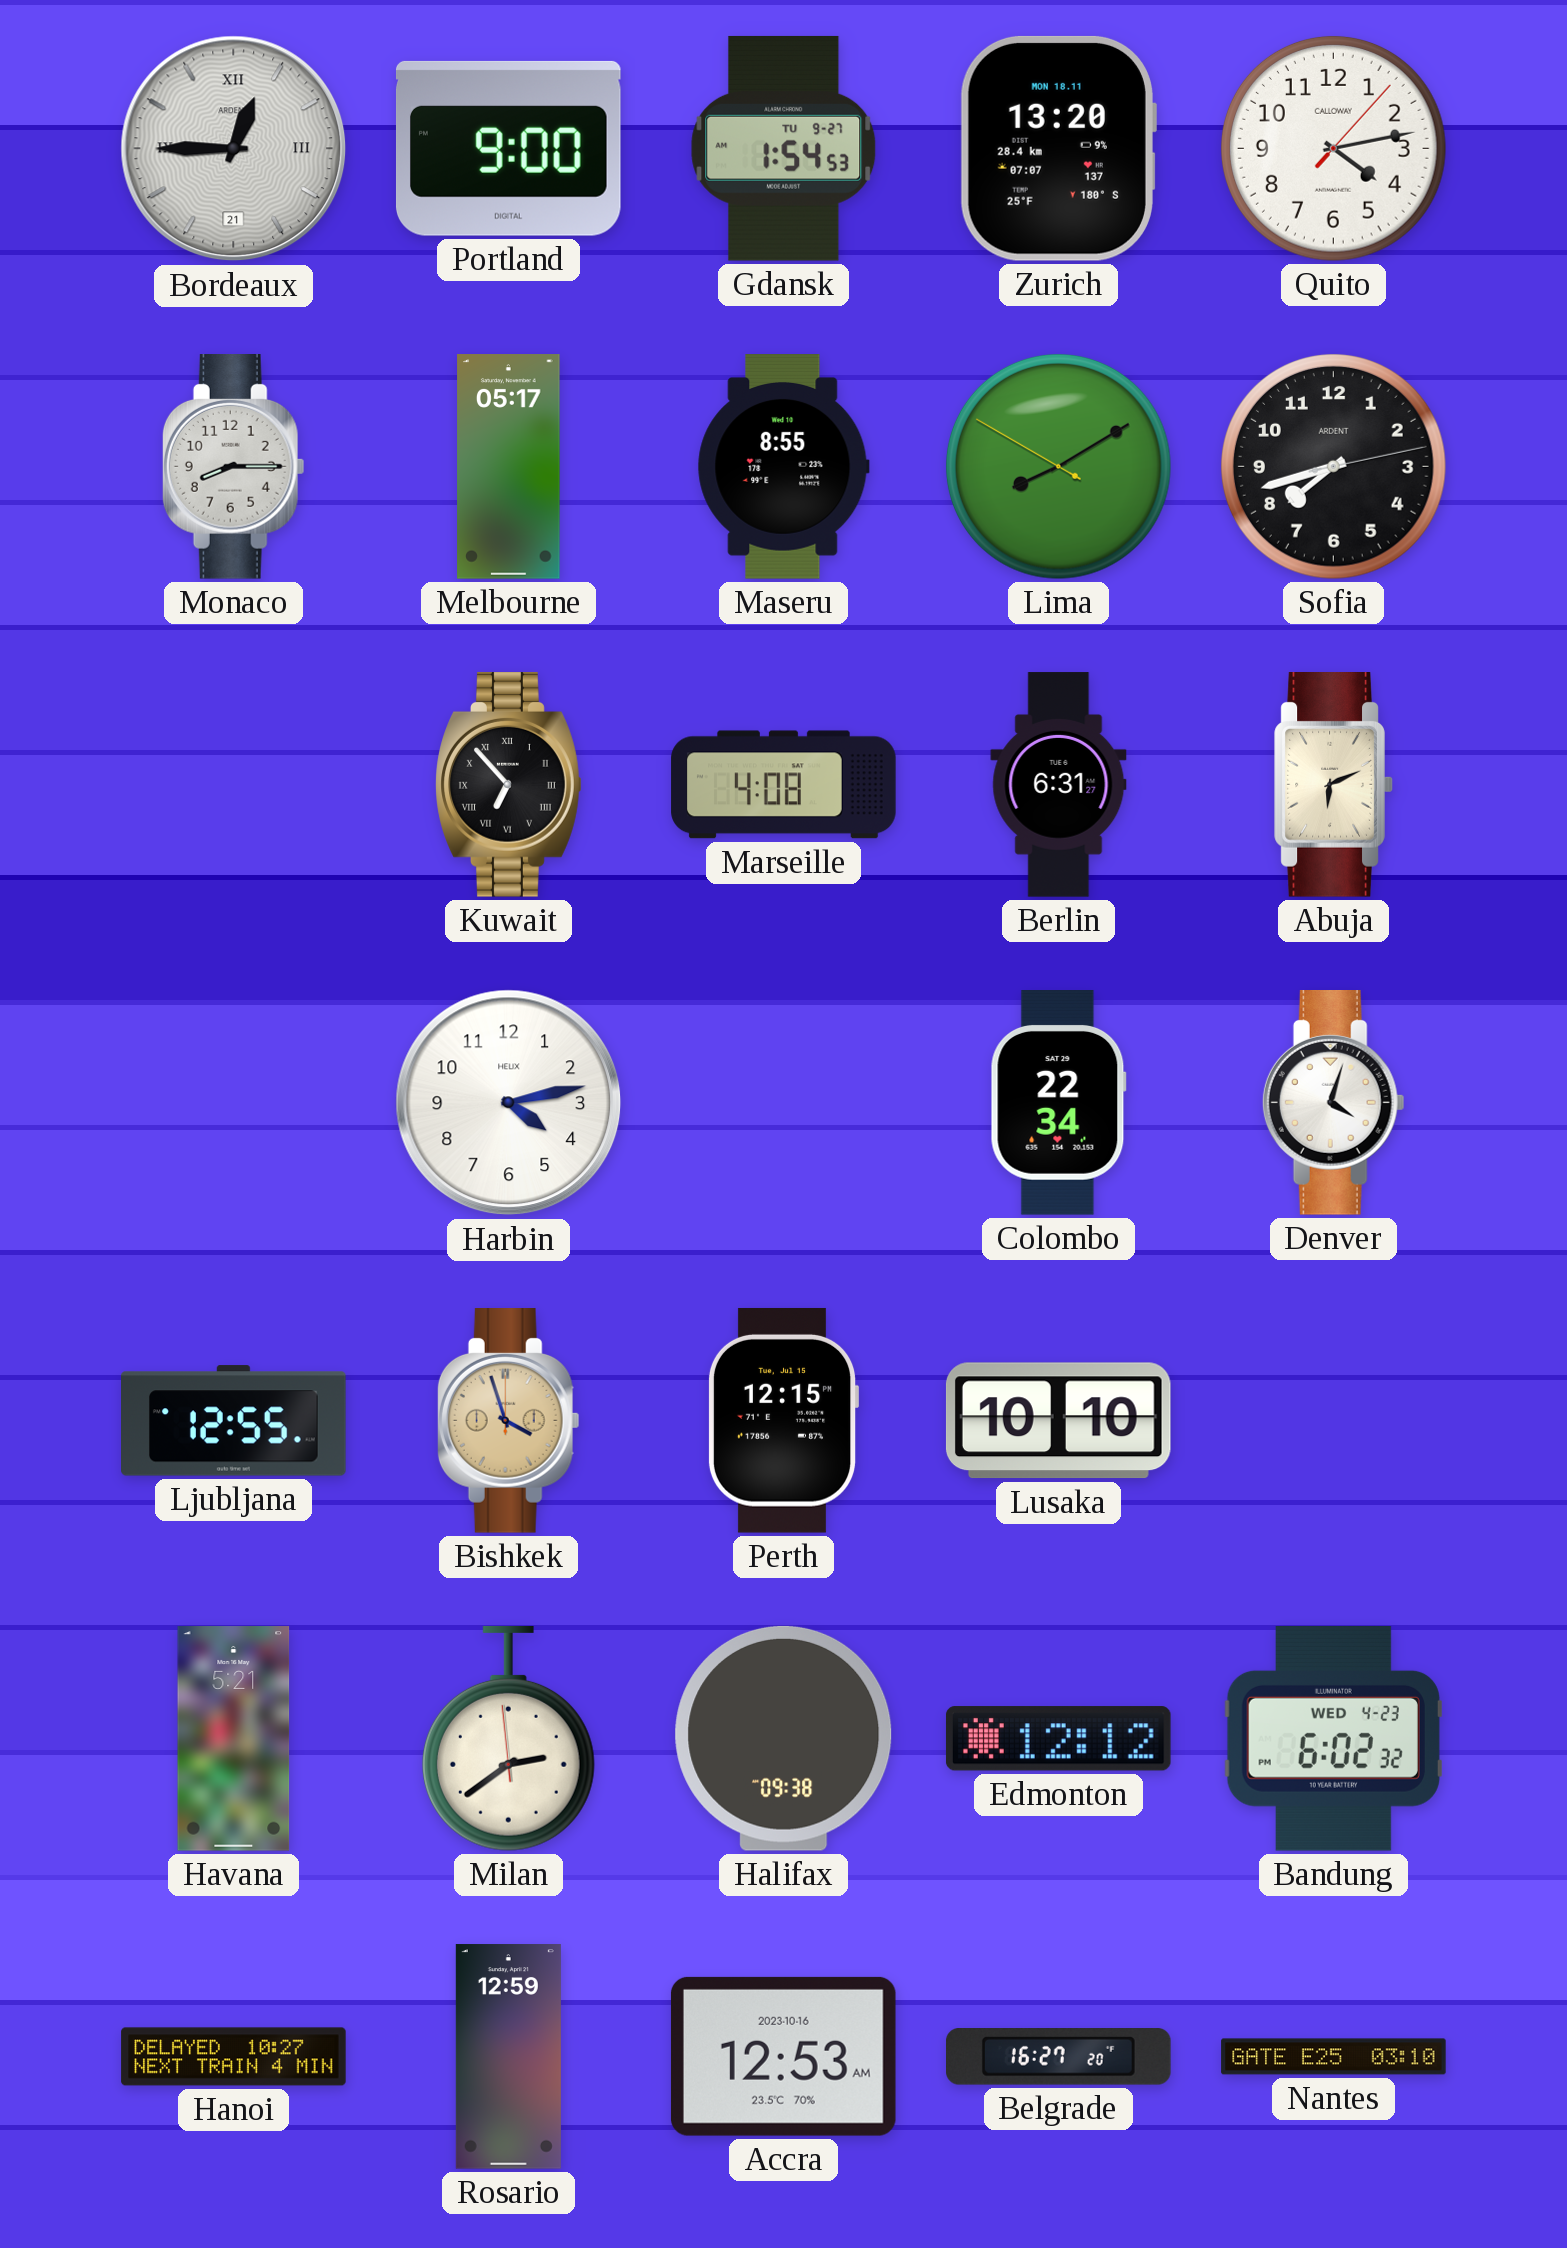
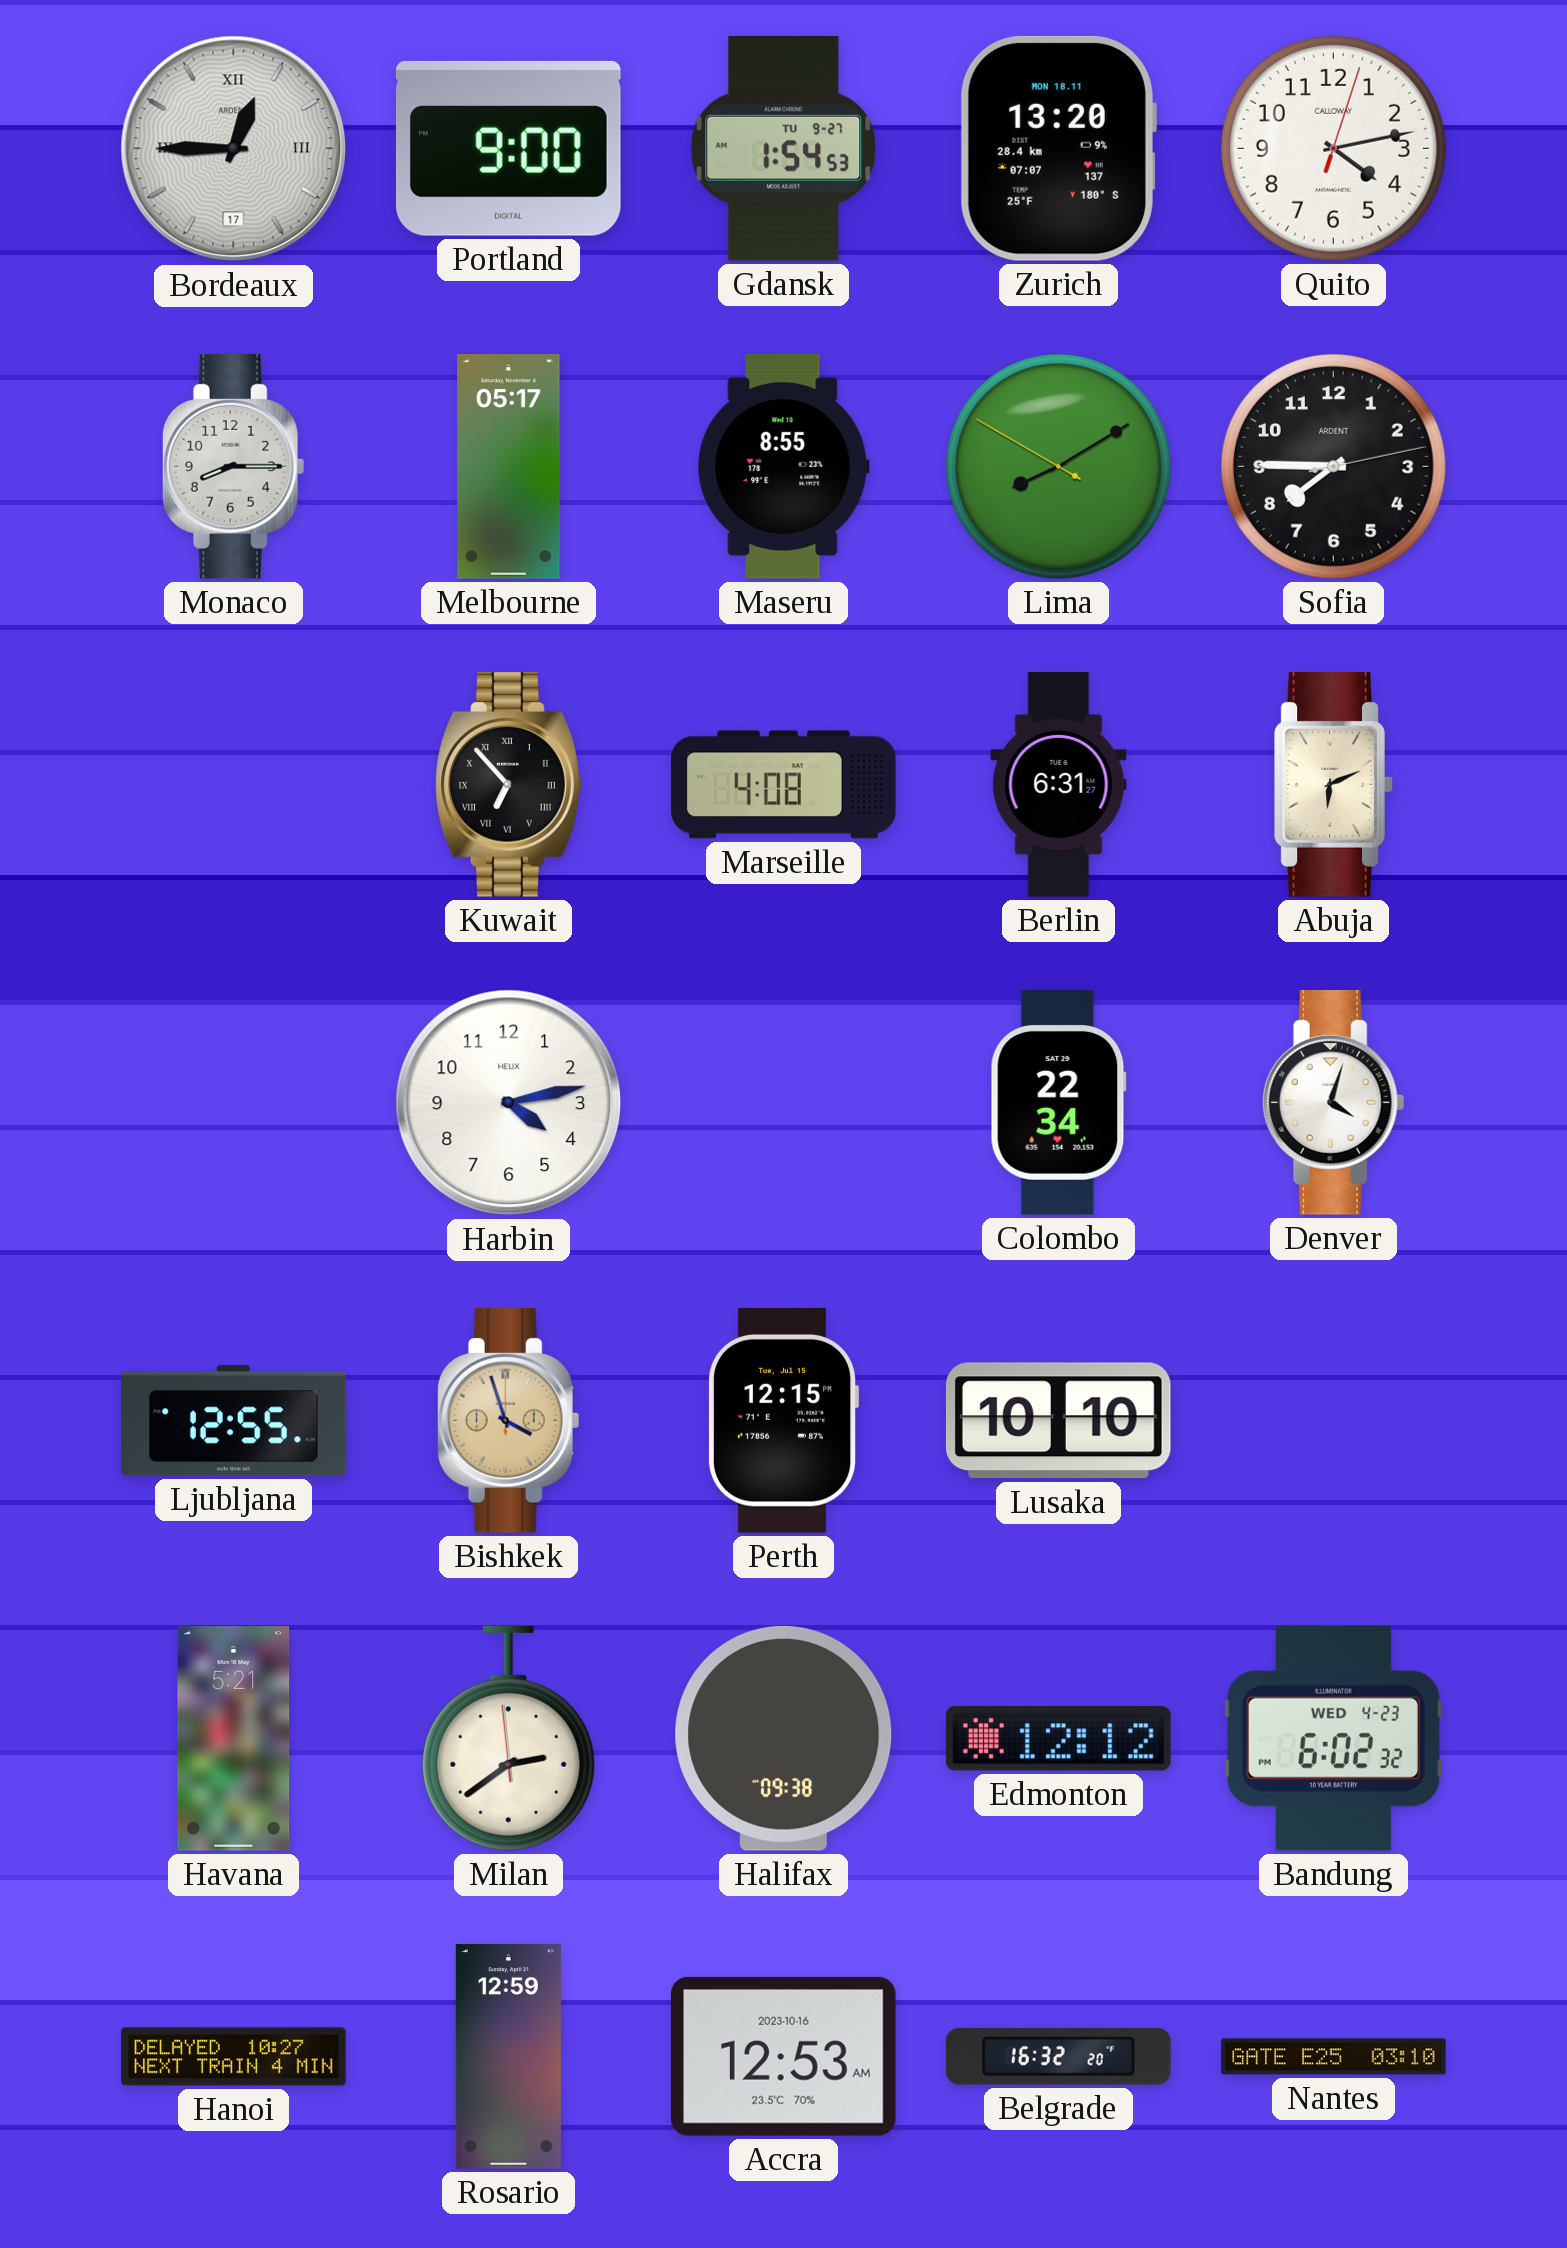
Bordeaux date: 21 -> 17
Quito: 4:13:07 -> 4:13:03
Sofia: 7:42 -> 7:45
Belgrade: 16:27 -> 16:32
